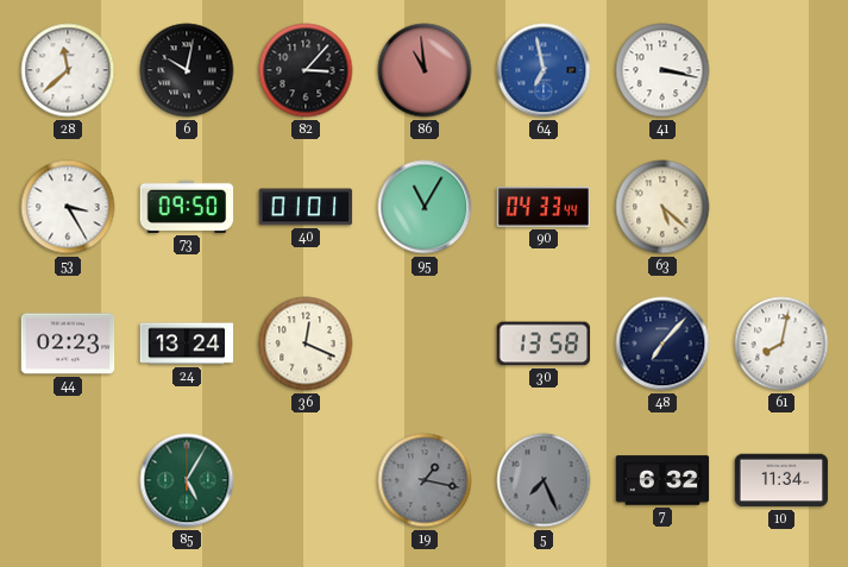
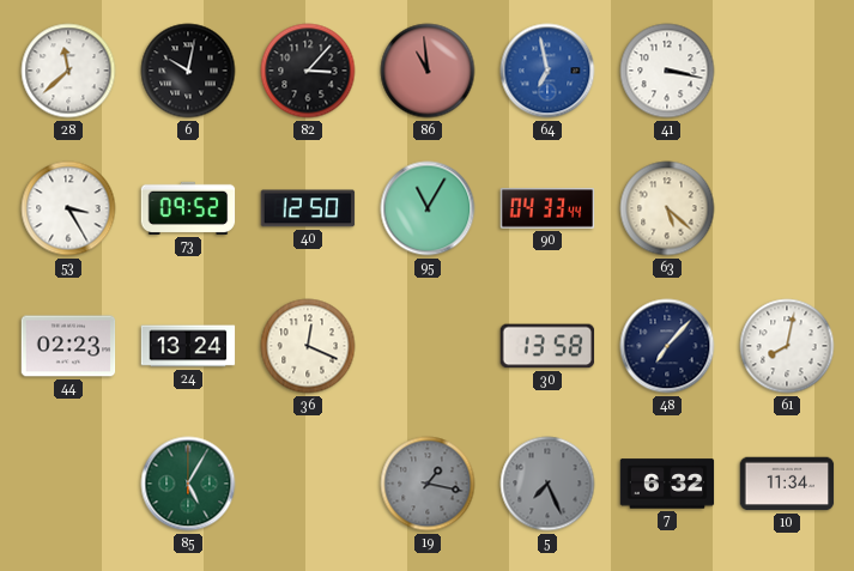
73: 09:50 -> 09:52
40: 01:01 -> 12:50
